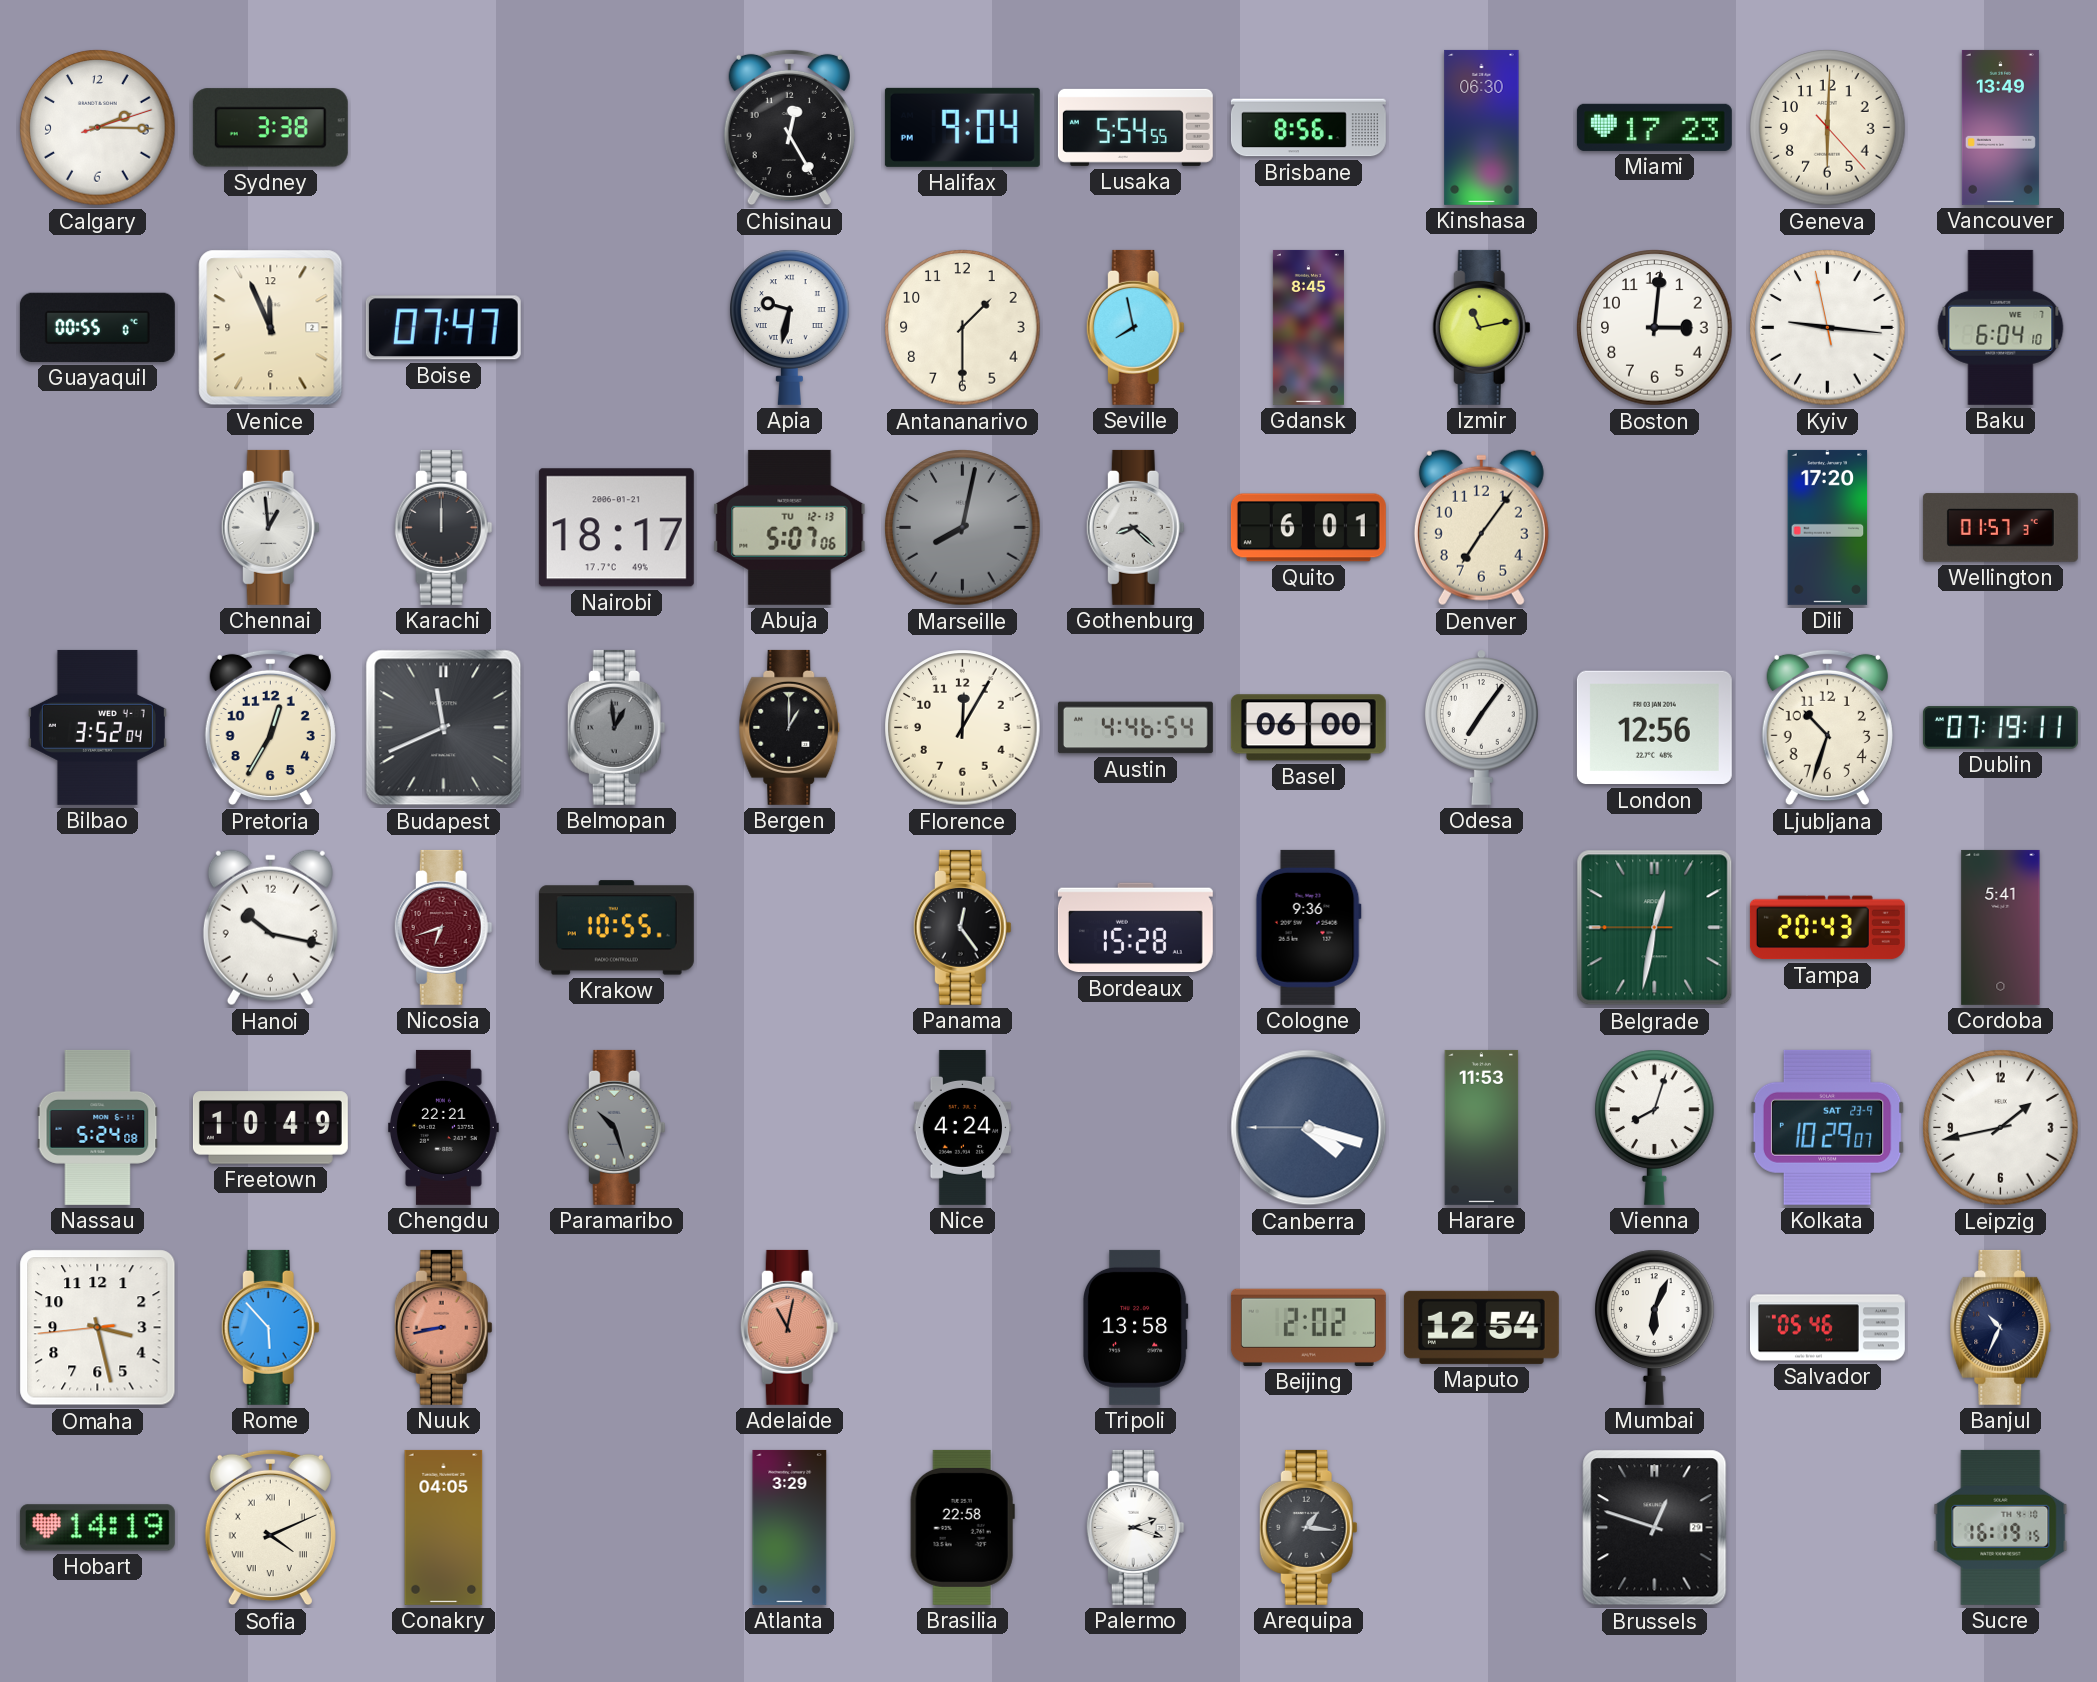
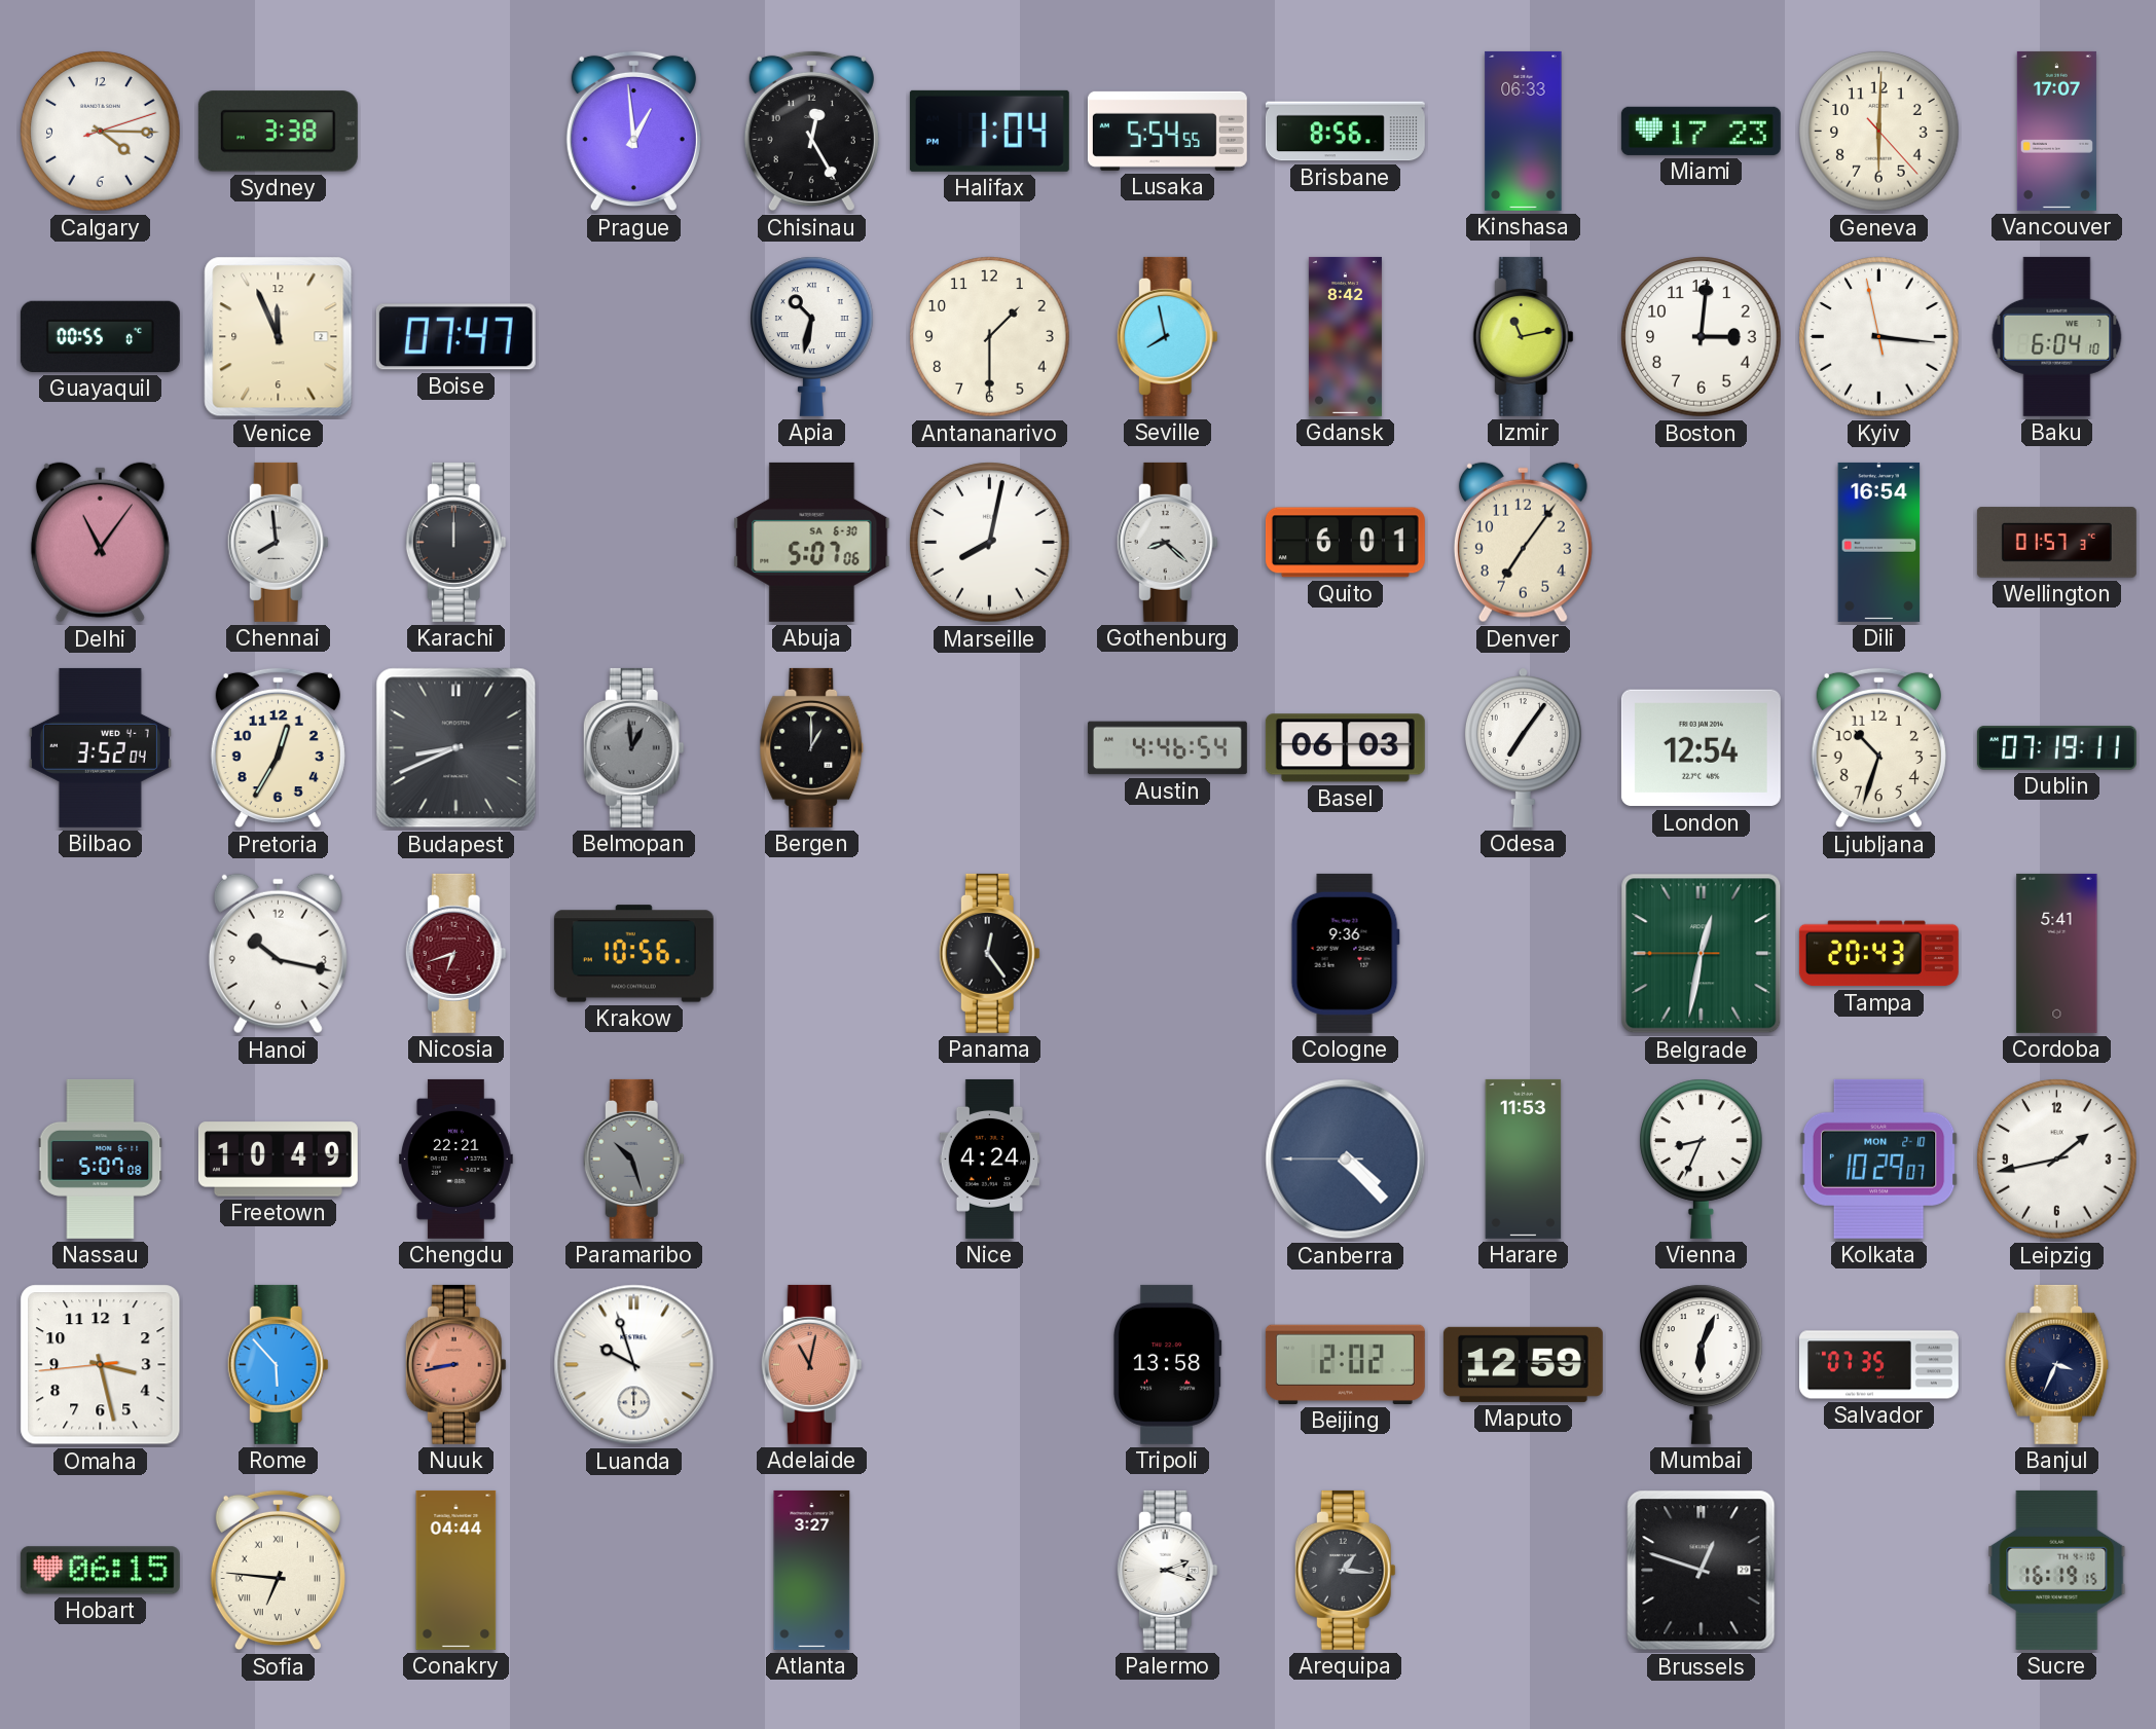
Calgary: 2:15 -> 4:15
Prague: none -> 12:59
Halifax: 9:04 -> 1:04
Kinshasa: 06:30 -> 06:33
Vancouver: 13:49 -> 17:07
Apia: 9:32 -> 10:32
Gdansk: 8:45 -> 8:42
Kyiv: 9:15 -> 3:15
Delhi: none -> 11:06
Chennai: 12:59 -> 7:59
Nairobi: 18:17 -> none
Abuja date: TU 12-13 -> SA 6-30
Marseille dial: grey -> white
Dili: 17:20 -> 16:54
Budapest: 11:41 -> 8:41
Florence: 12:05 -> none
Basel: 06:00 -> 06:03
London: 12:56 -> 12:54
Krakow: 10:55 -> 10:56
Bordeaux: 15:28 -> none
Nassau: 5:24 -> 5:07
Canberra: 4:17 -> 4:22
Vienna: 8:03 -> 8:34
Kolkata date: SAT 23-9 -> MON 2-10
Luanda: none -> 9:57
Maputo: 12:54 -> 12:59
Salvador: 05:46 -> 07:35
Banjul: 10:34 -> 3:34
Hobart: 14:19 -> 06:15
Sofia: 4:11 -> 6:46
Conakry: 04:05 -> 04:44
Atlanta: 3:29 -> 3:27
Brasilia: 22:58 -> none
